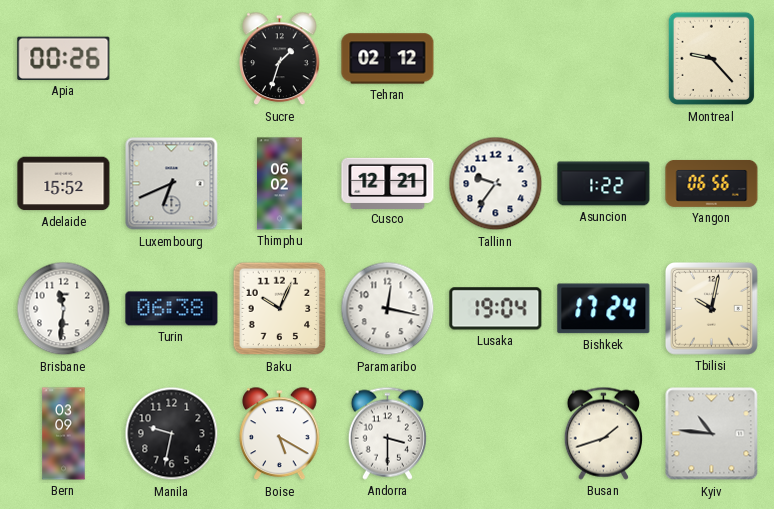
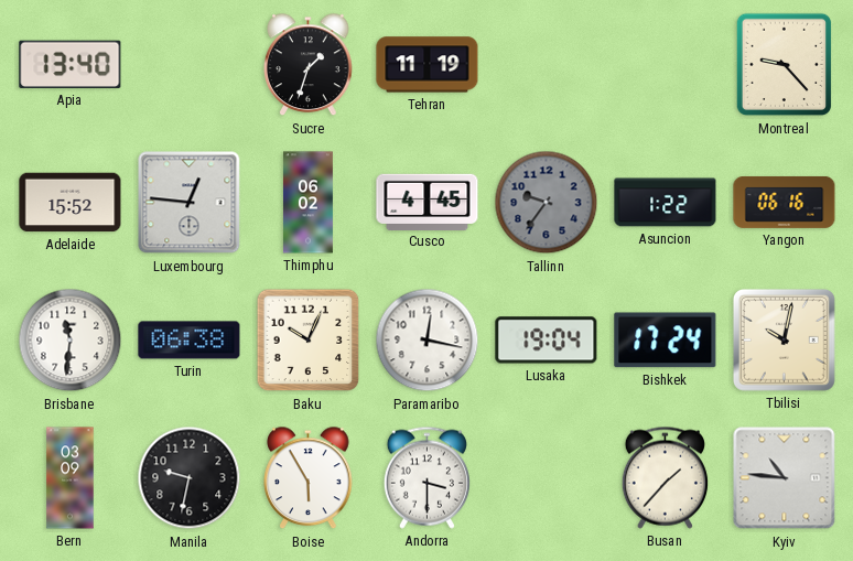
Apia: 00:26 -> 13:40
Tehran: 02:12 -> 11:19
Luxembourg: 6:41 -> 12:46
Cusco: 12:21 -> 4:45
Tallinn dial: white -> grey
Yangon: 06:56 -> 06:16
Boise: 5:20 -> 5:55
Busan: 1:42 -> 1:37
